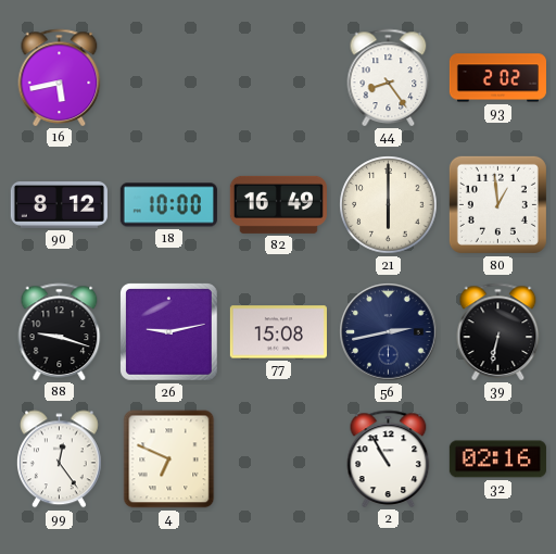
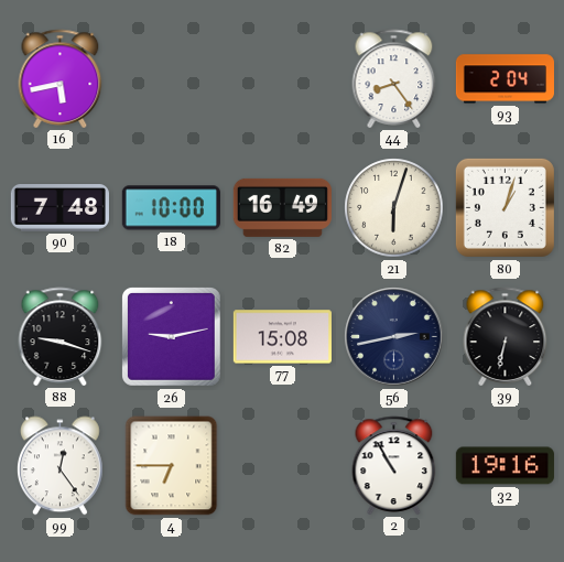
93: 2:02 -> 2:04
90: 8:12 -> 7:48
21: 6:00 -> 6:03
80: 12:59 -> 1:03
4: 6:49 -> 6:45
32: 02:16 -> 19:16
